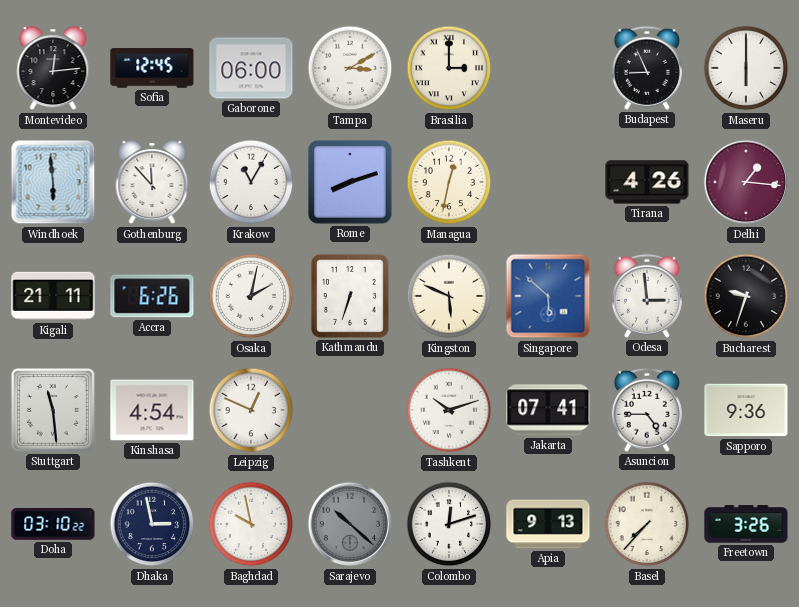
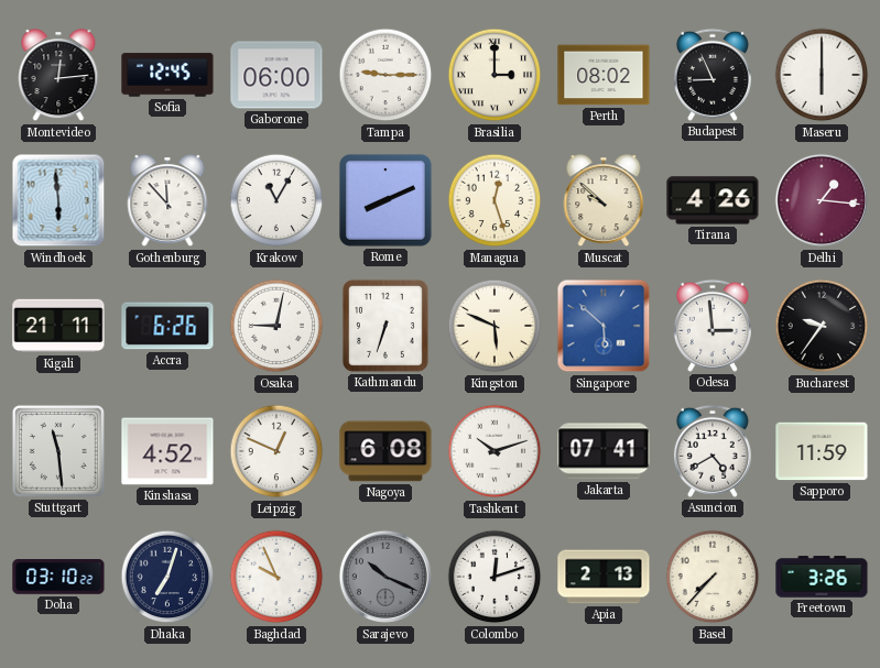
Tampa: 3:10 -> 9:15
Perth: none -> 08:02
Rome: 8:12 -> 8:11
Managua: 12:32 -> 12:27
Muscat: none -> 9:52
Osaka: 2:02 -> 9:02
Bucharest: 9:33 -> 9:36
Kinshasa: 4:54 -> 4:52
Nagoya: none -> 6:08
Asuncion: 4:45 -> 4:40
Sapporo: 9:36 -> 11:59
Dhaka: 2:58 -> 7:03
Baghdad: 9:58 -> 9:56
Sarajevo: 10:22 -> 10:19
Apia: 9:13 -> 2:13
